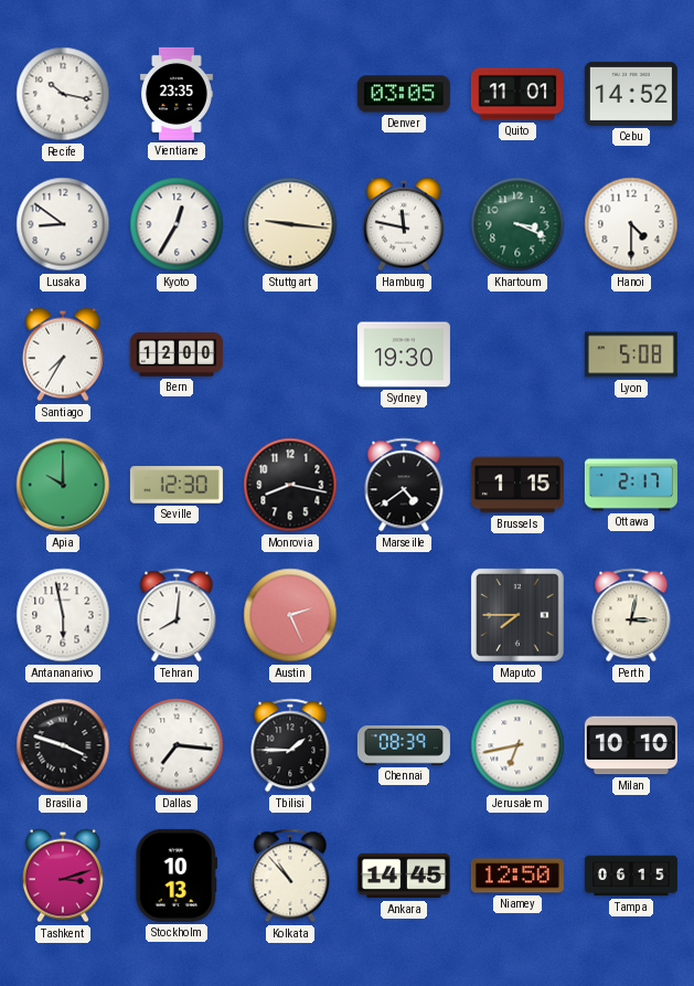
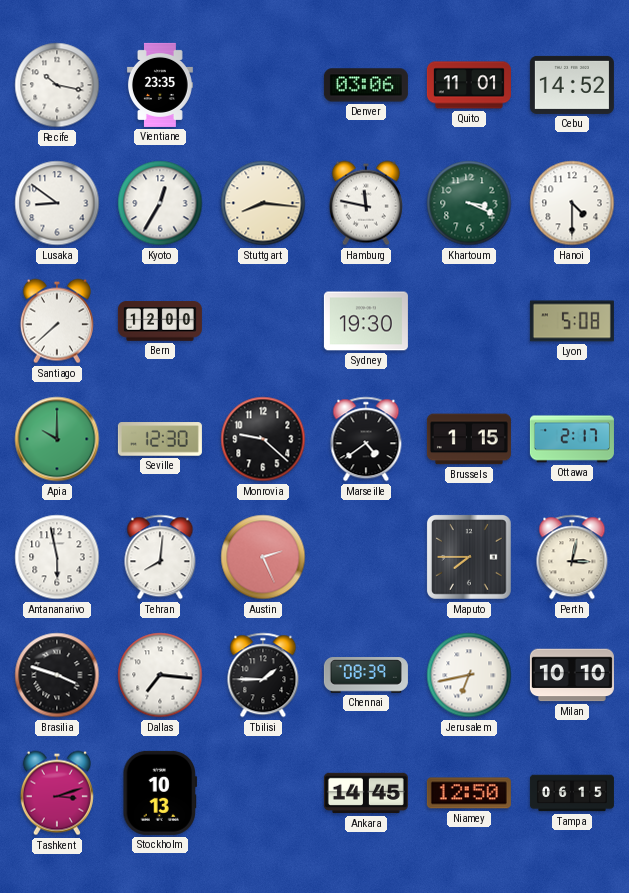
Denver: 03:05 -> 03:06
Stuttgart: 9:16 -> 8:16
Santiago: 7:35 -> 7:38
Monrovia: 8:17 -> 9:22
Kolkata: 10:53 -> none
